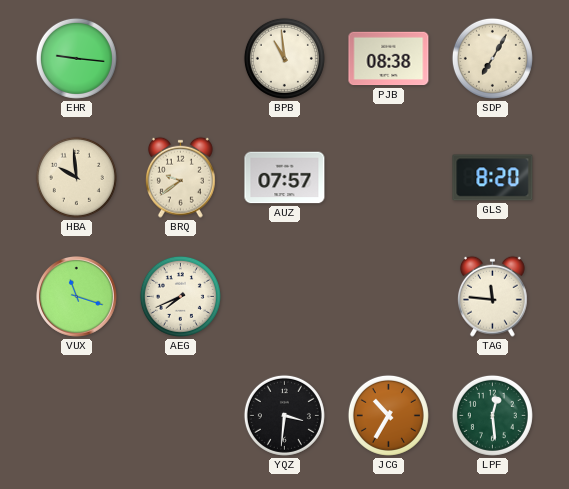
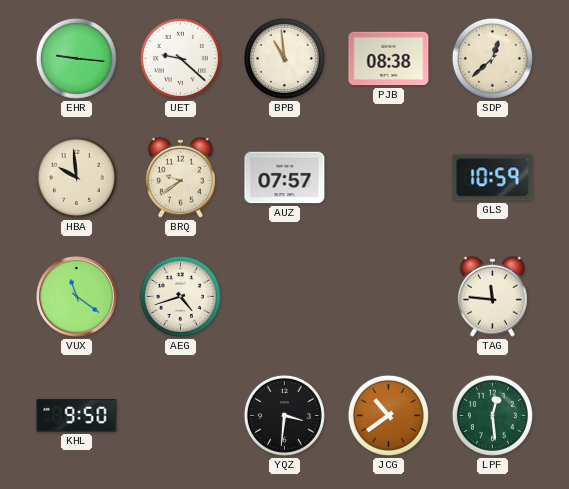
UET: none -> 9:22
SDP: 7:05 -> 12:38
GLS: 8:20 -> 10:59
VUX: 11:18 -> 11:21
AEG: 7:41 -> 4:42
KHL: none -> 9:50
JCG: 10:35 -> 10:39
